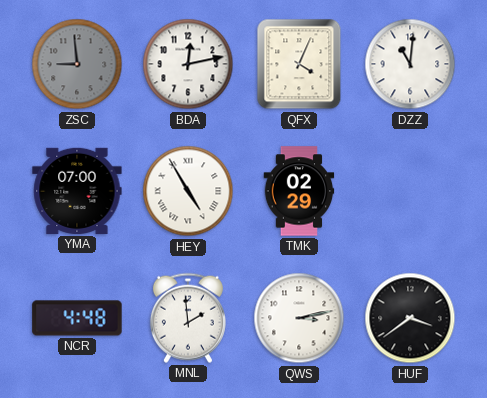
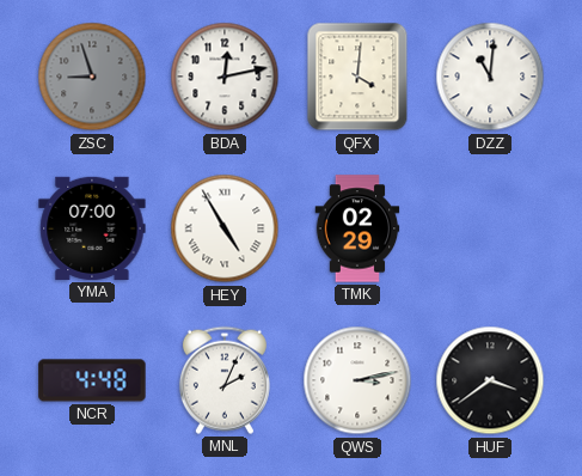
ZSC: 8:59 -> 8:57
QFX: 4:04 -> 4:01
MNL: 1:59 -> 2:04
